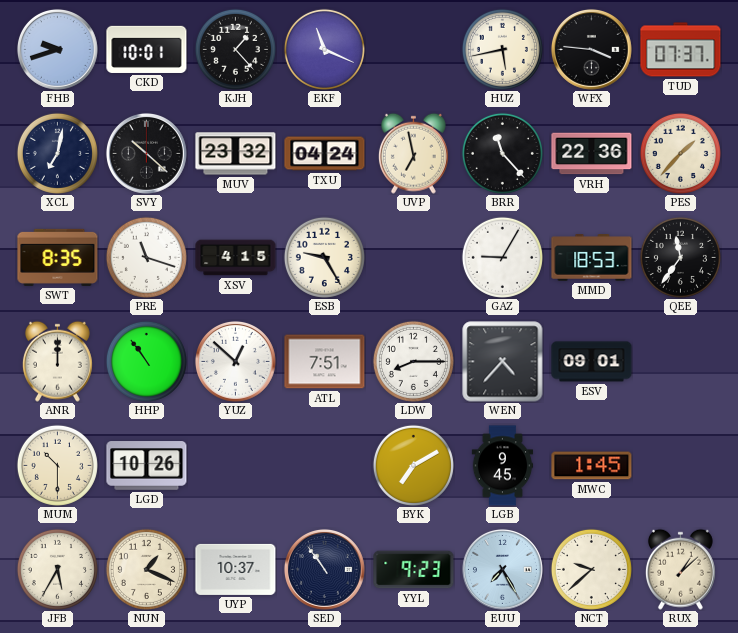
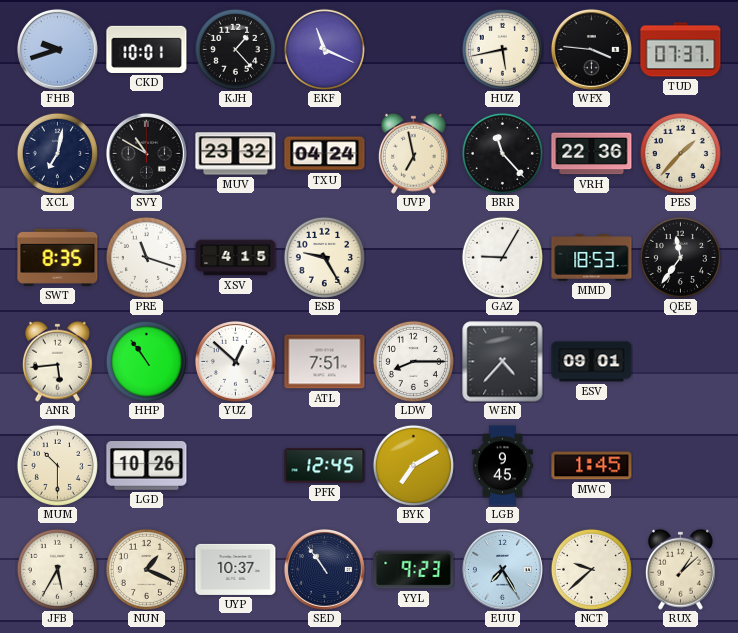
SVY: 10:22 -> 10:50
ANR: 12:00 -> 5:44
PFK: none -> 12:45
